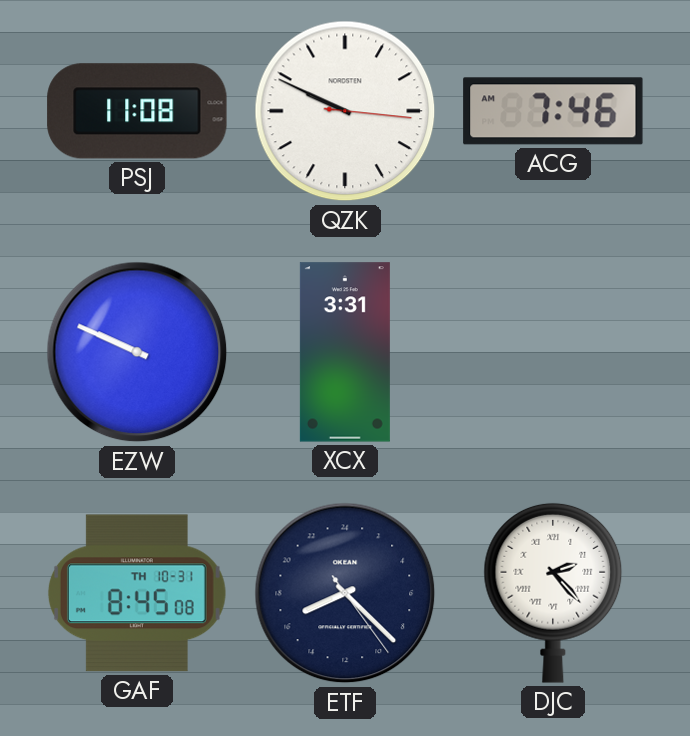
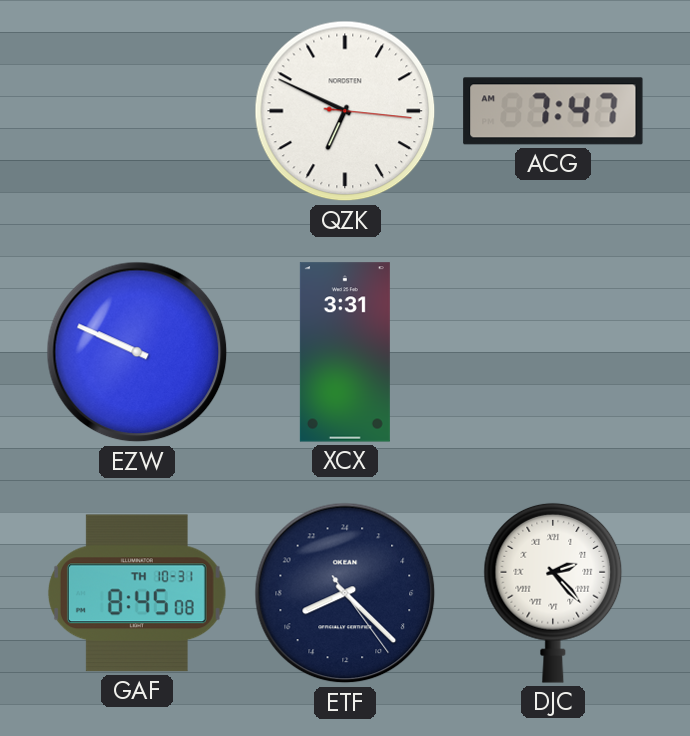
PSJ: 11:08 -> none
QZK: 9:49 -> 6:49
ACG: 7:46 -> 7:47
